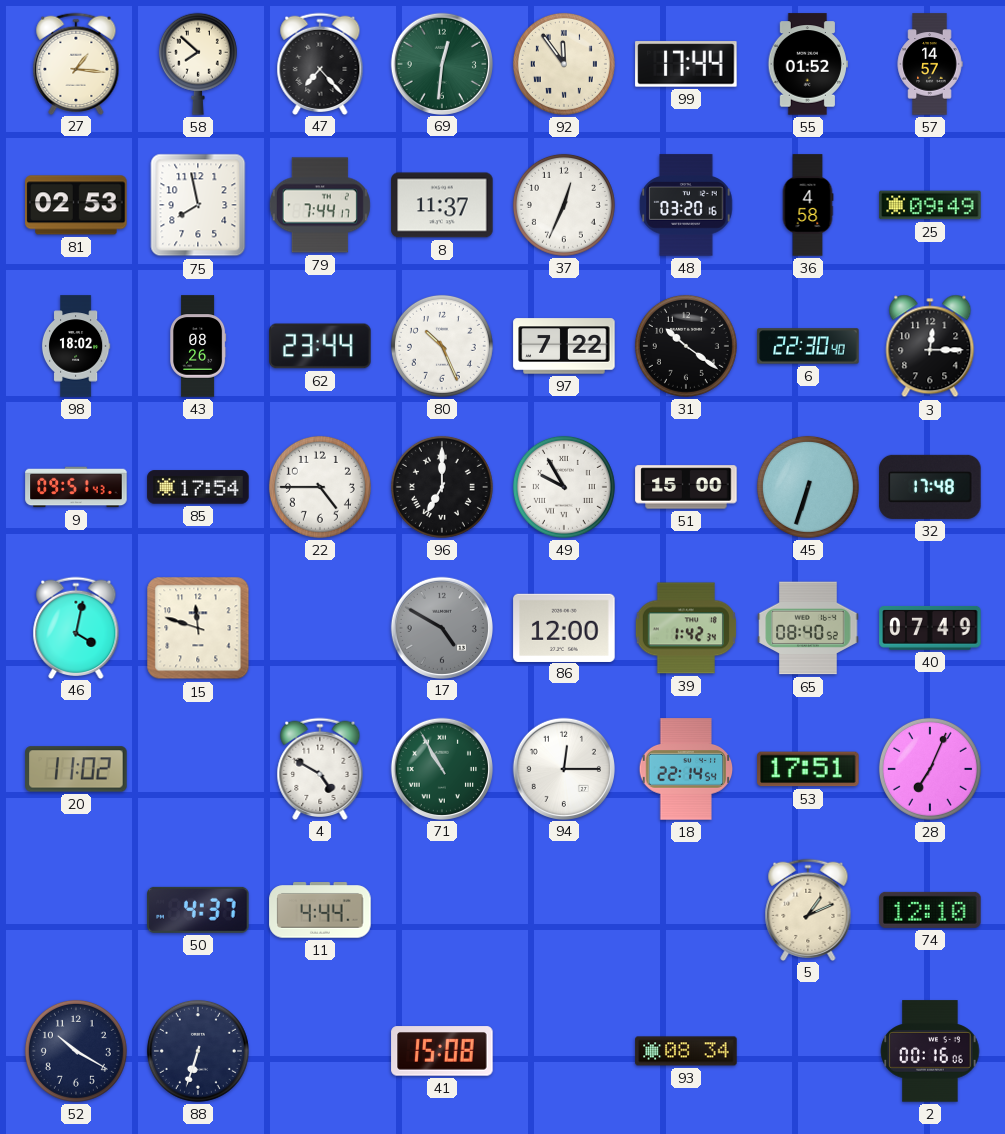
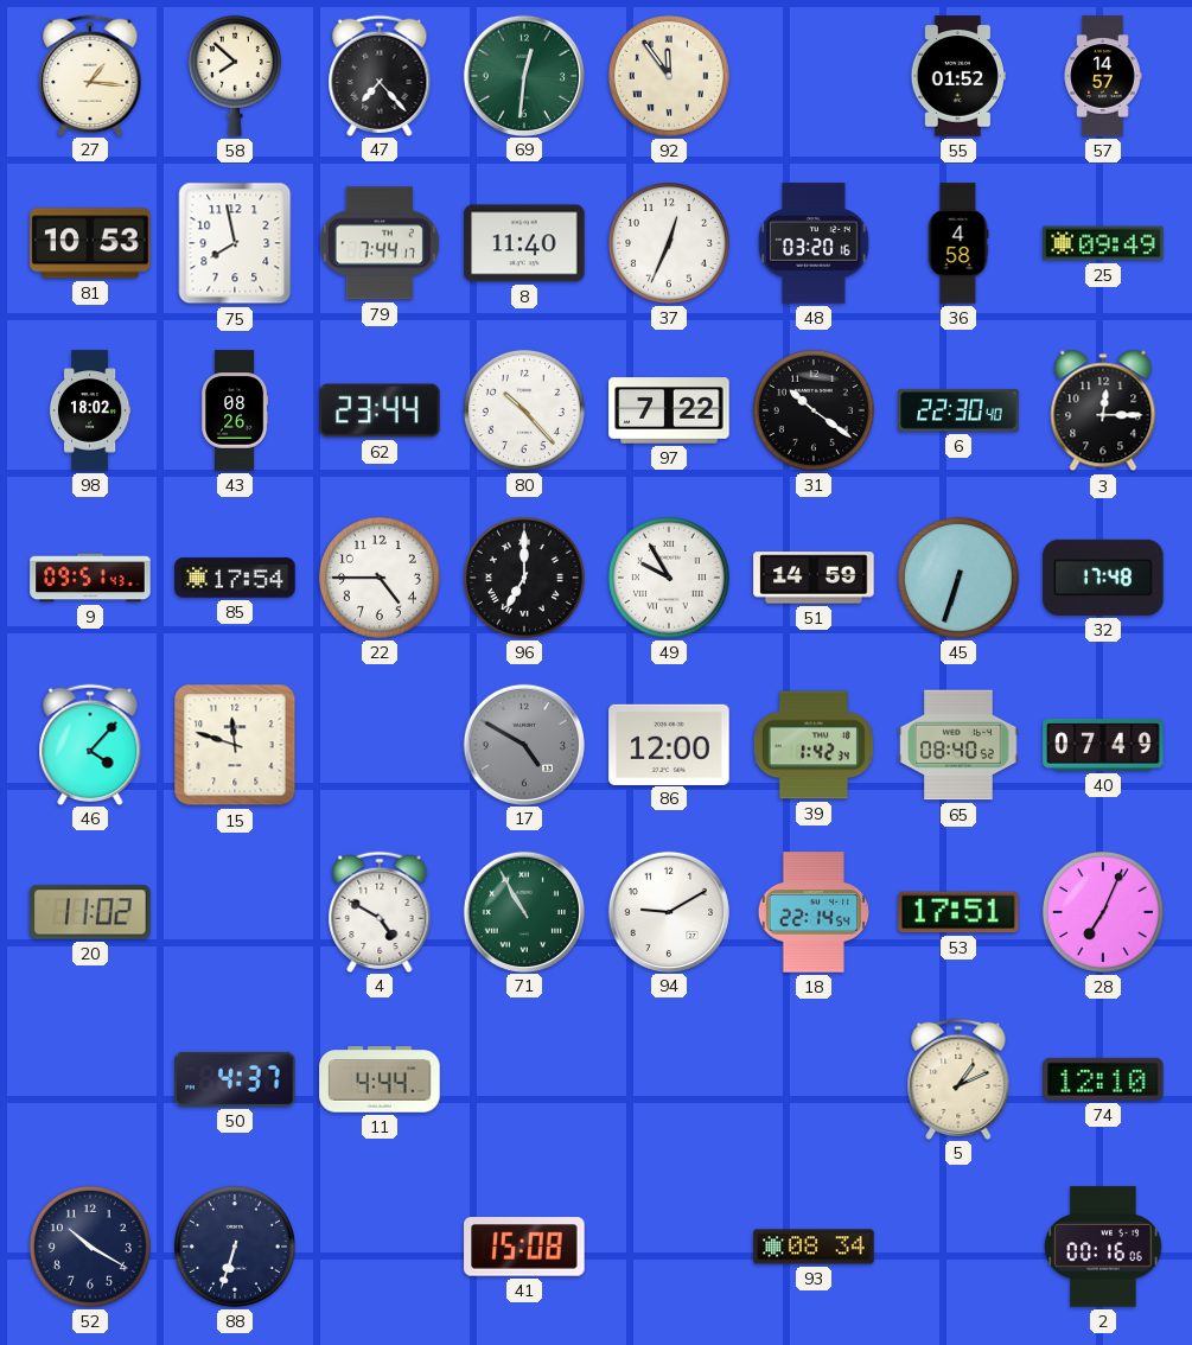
99: 17:44 -> none
81: 02:53 -> 10:53
8: 11:37 -> 11:40
80: 10:26 -> 10:23
51: 15:00 -> 14:59
46: 4:02 -> 4:07
94: 12:15 -> 9:10
